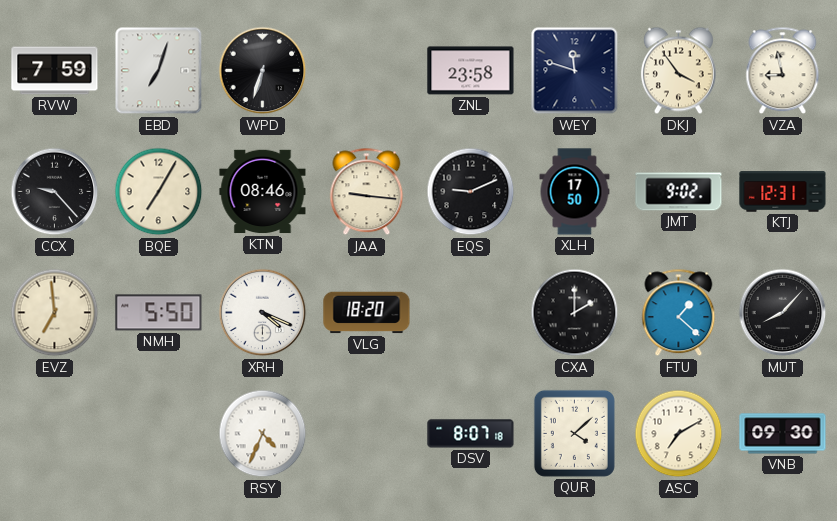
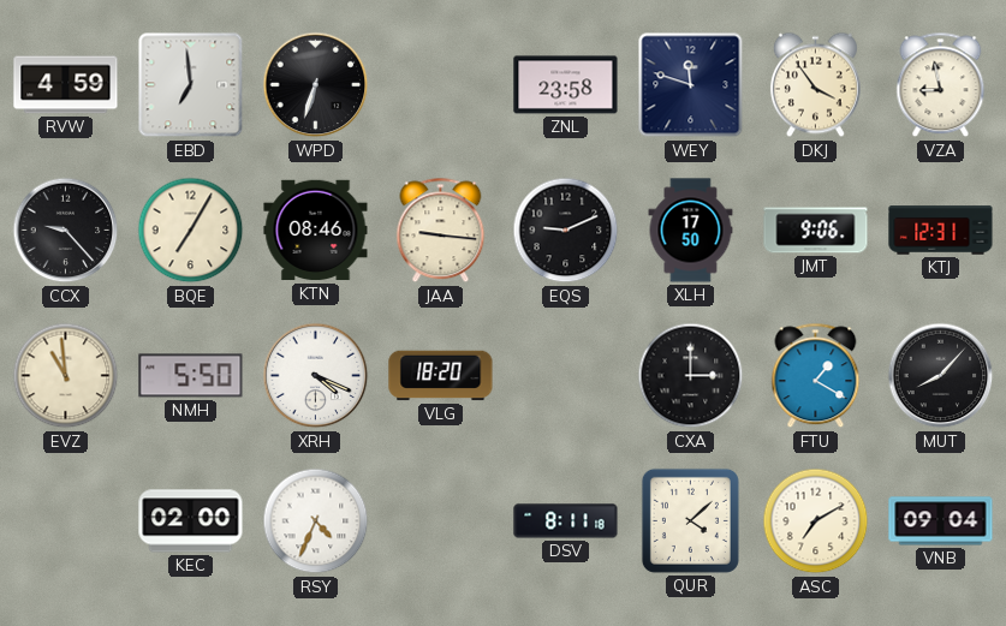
RVW: 7:59 -> 4:59
EBD: 7:03 -> 6:59
JMT: 9:02 -> 9:06
EVZ: 6:59 -> 10:59
CXA: 2:00 -> 3:00
FTU: 1:22 -> 1:20
KEC: none -> 02:00
DSV: 8:07 -> 8:11
VNB: 09:30 -> 09:04
